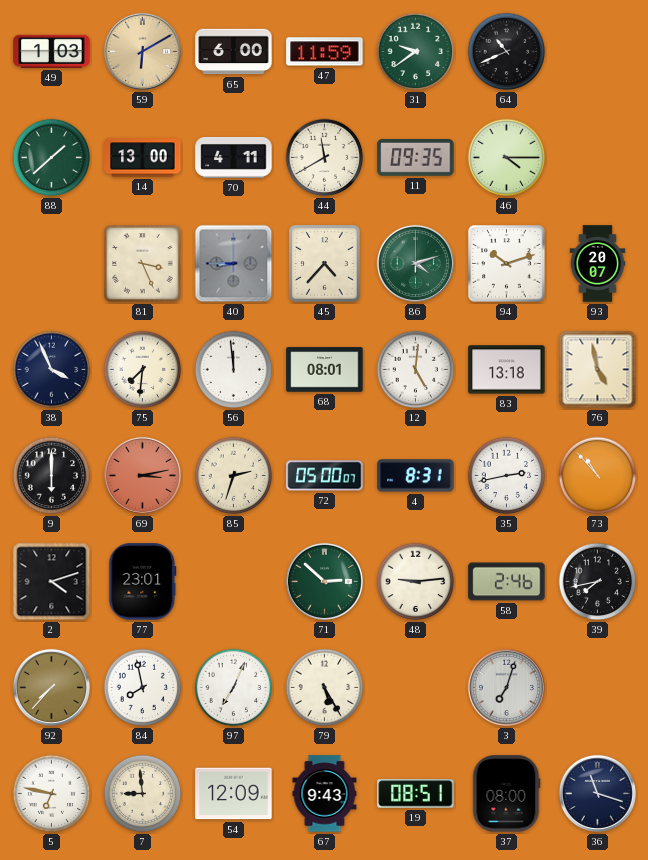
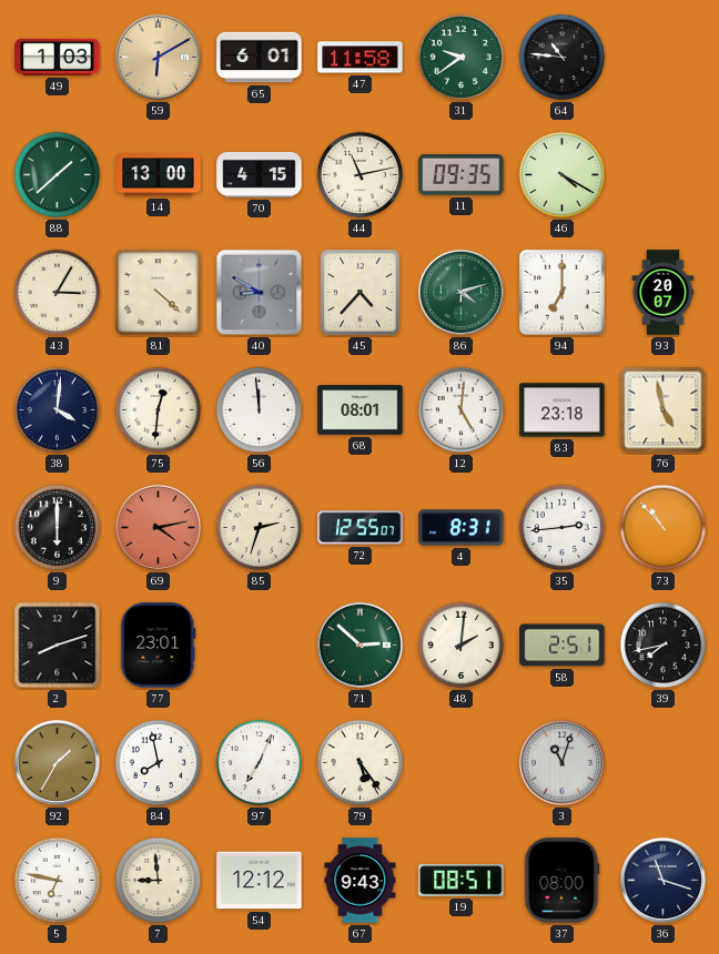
65: 6:00 -> 6:01
47: 11:59 -> 11:58
64: 10:41 -> 10:46
70: 4:11 -> 4:15
44: 11:40 -> 11:13
46: 4:15 -> 4:20
43: none -> 3:05
81: 3:26 -> 4:22
40: 8:45 -> 8:50
94: 10:12 -> 7:00
38: 3:56 -> 4:01
75: 7:31 -> 12:31
83: 13:18 -> 23:18
69: 3:13 -> 4:13
72: 05:00 -> 12:55
35: 2:43 -> 2:44
2: 4:12 -> 8:12
48: 9:14 -> 2:01
58: 2:46 -> 2:51
92: 7:37 -> 1:35
79: 5:25 -> 5:24
3: 7:03 -> 11:03
54: 12:09 -> 12:12
